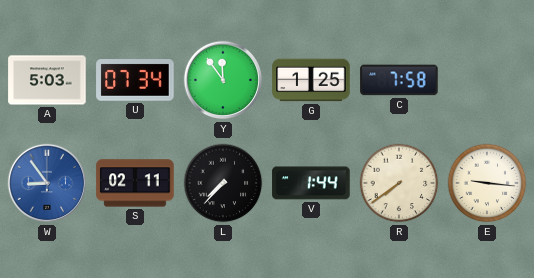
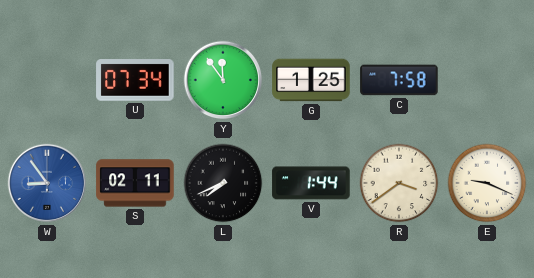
A: 5:03 -> none
L: 7:37 -> 7:41
R: 7:39 -> 3:39
E: 9:16 -> 9:19
